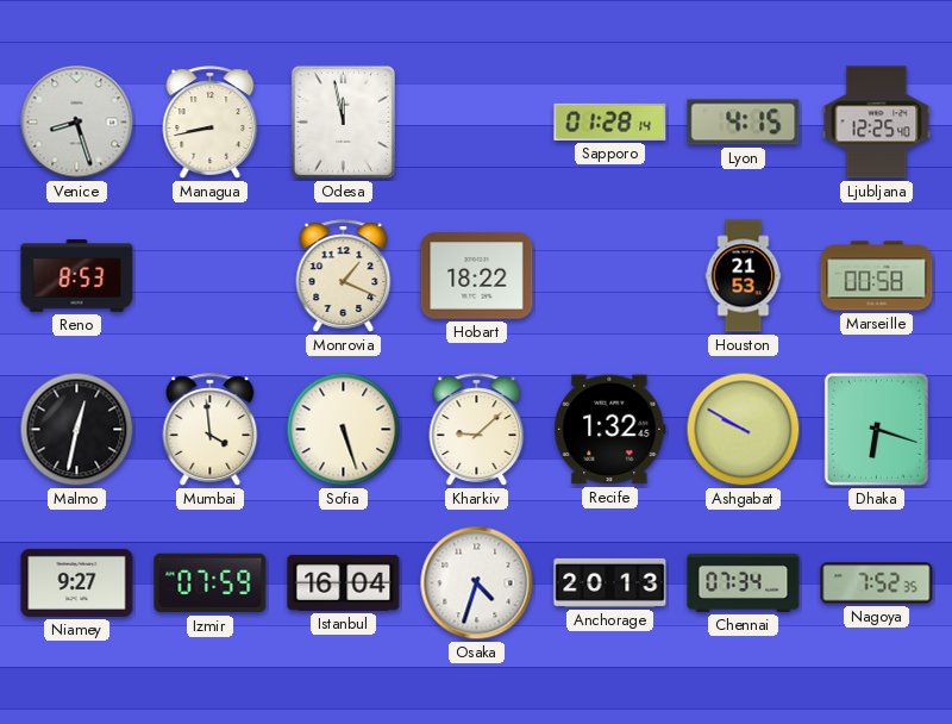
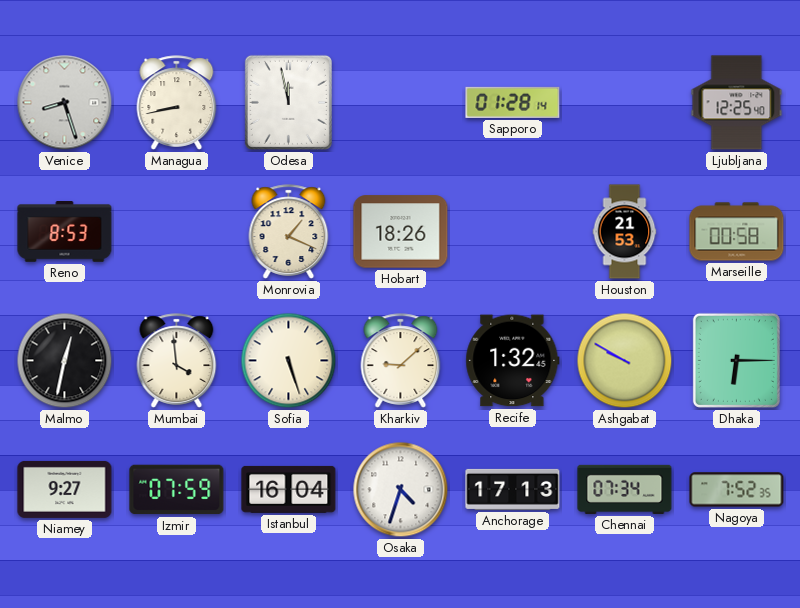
Lyon: 4:15 -> none
Hobart: 18:22 -> 18:26
Dhaka: 6:18 -> 6:15
Anchorage: 20:13 -> 17:13
